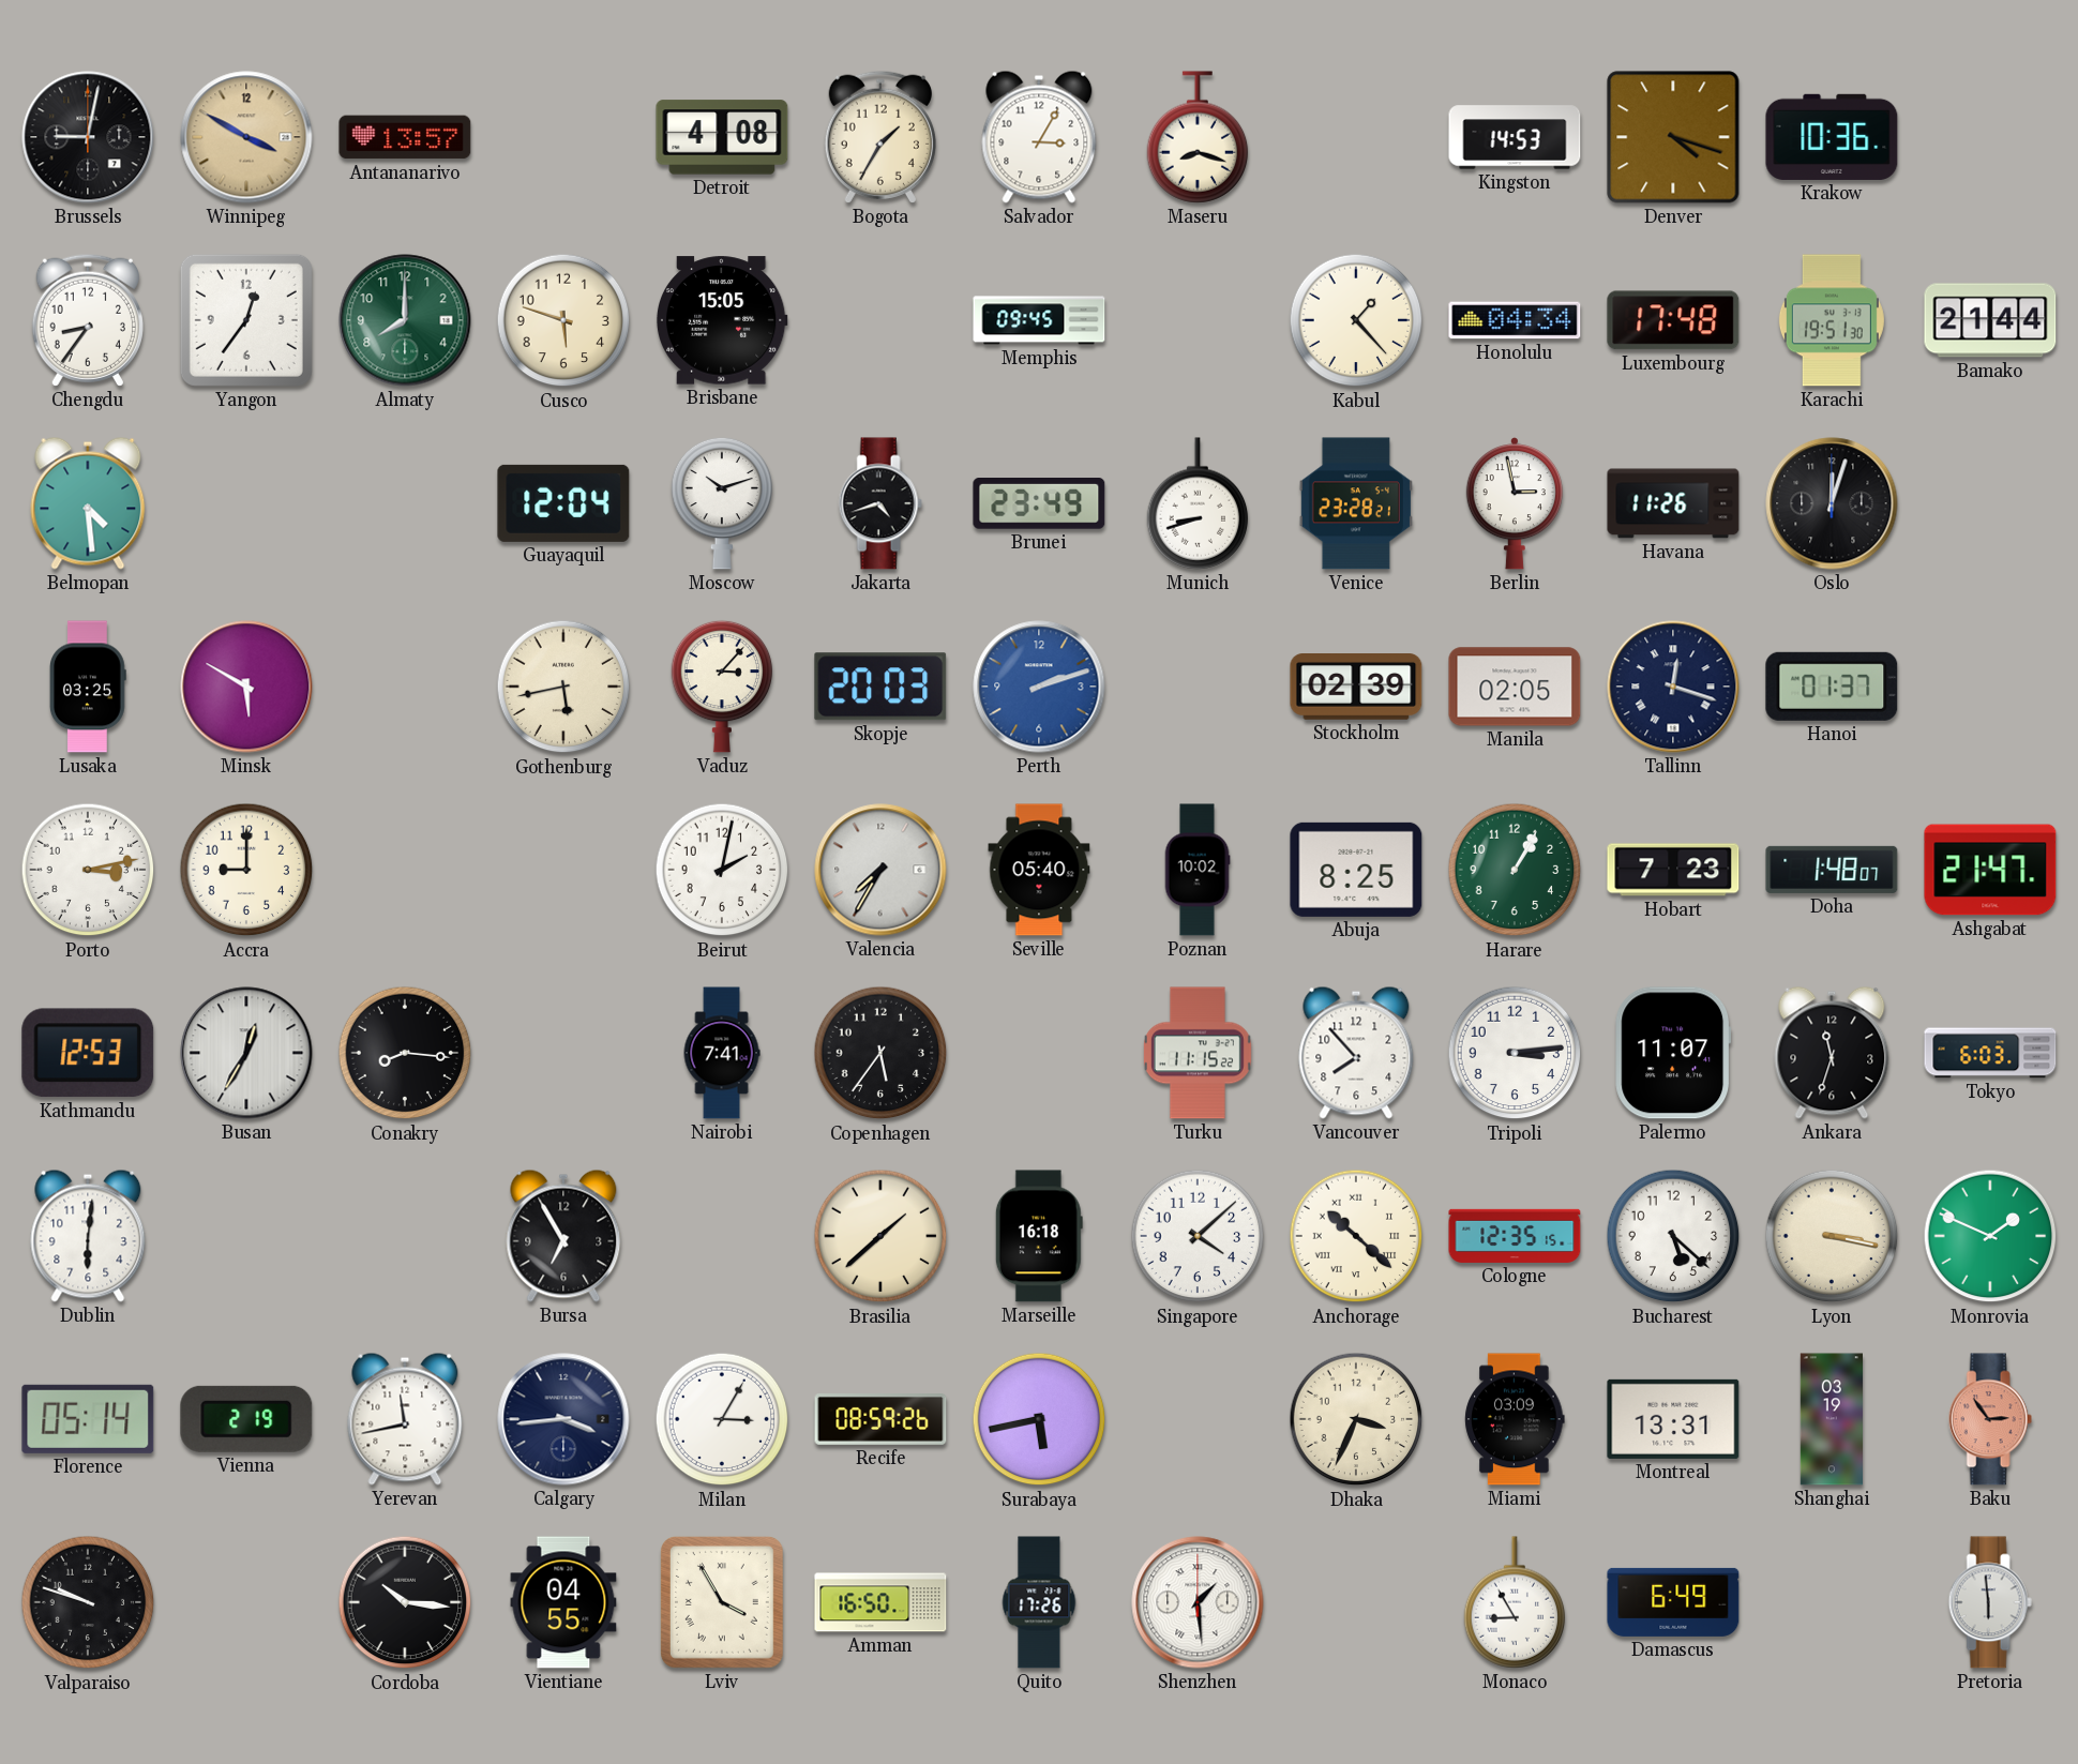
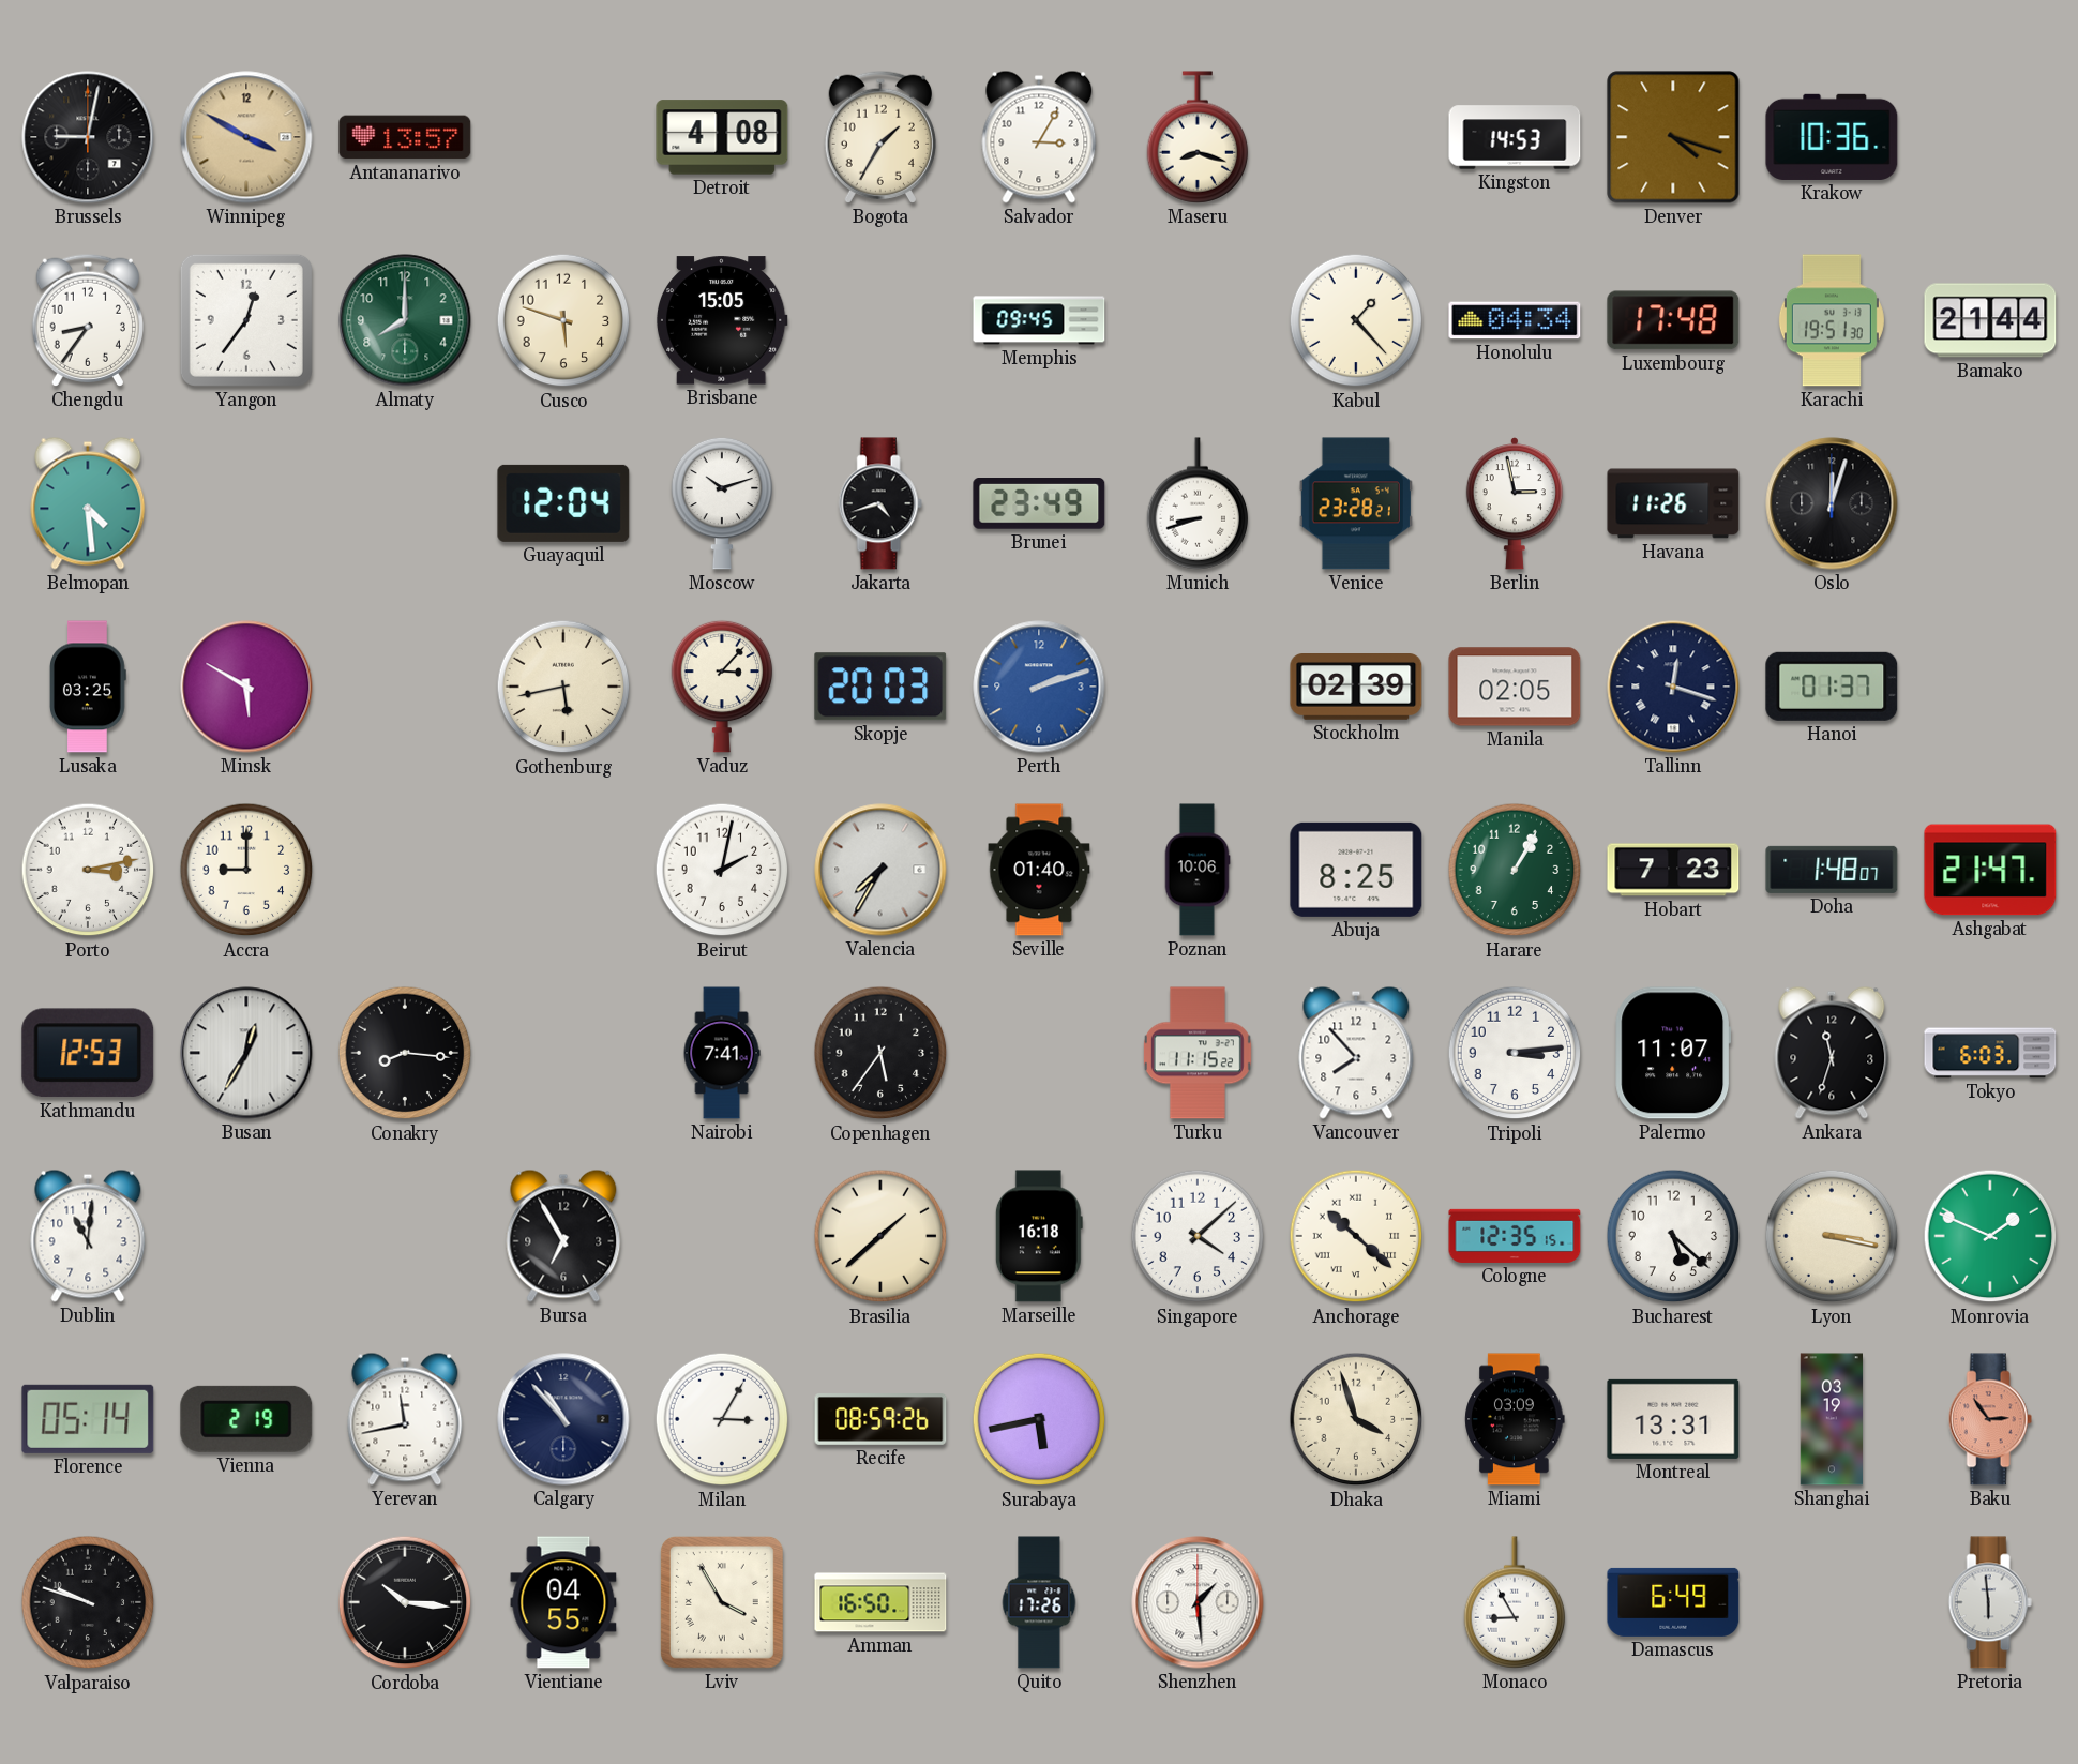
Seville: 05:40 -> 01:40
Poznan: 10:02 -> 10:06
Dublin: 6:01 -> 11:01
Calgary: 3:44 -> 10:53
Dhaka: 3:34 -> 3:57
